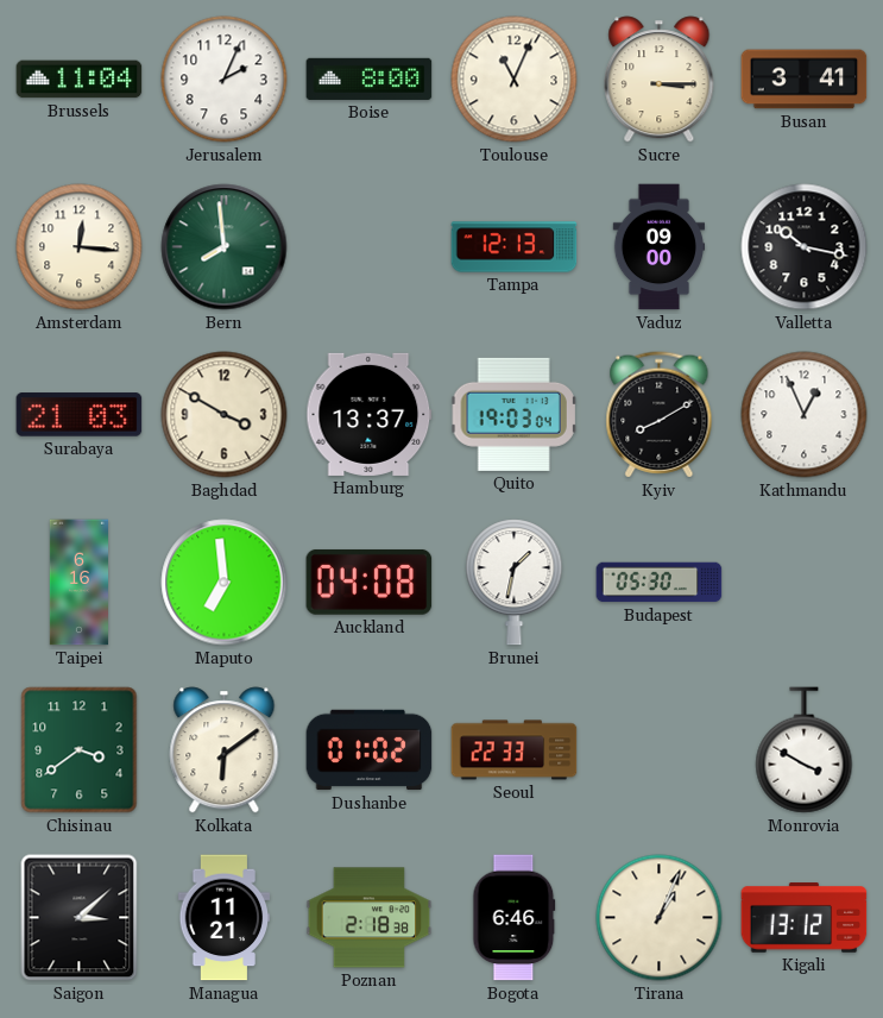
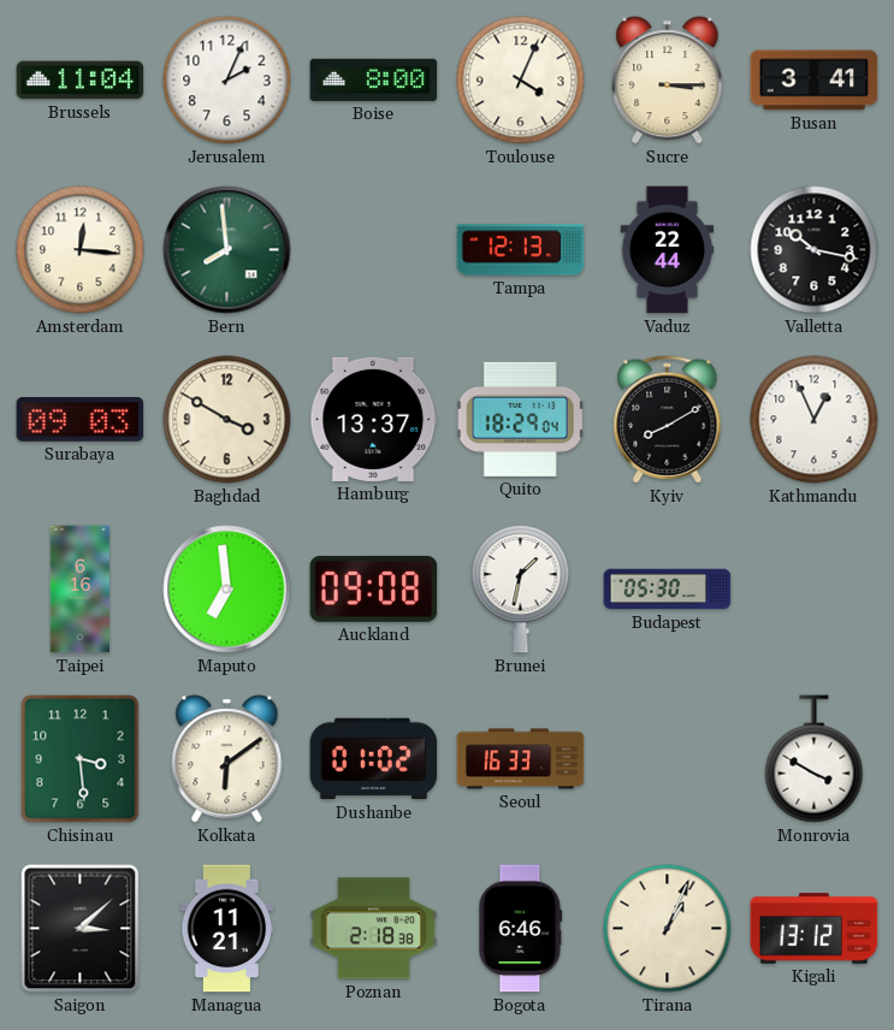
Toulouse: 11:04 -> 4:04
Vaduz: 09:00 -> 22:44
Surabaya: 21:03 -> 09:03
Quito: 19:03 -> 18:29
Auckland: 04:08 -> 09:08
Chisinau: 3:39 -> 3:29
Seoul: 22:33 -> 16:33
